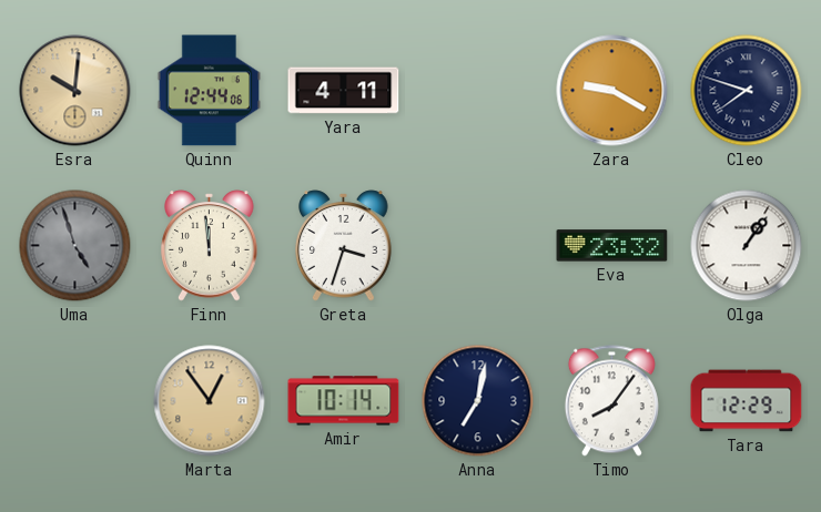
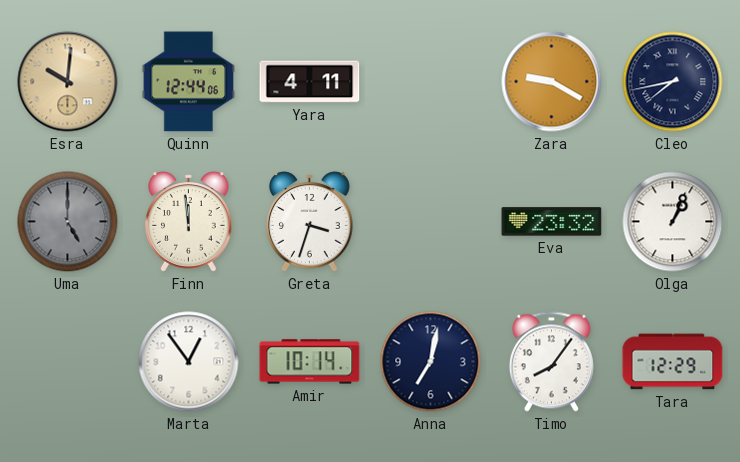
Cleo: 7:48 -> 7:43
Uma: 4:57 -> 5:00
Olga: 1:06 -> 1:04
Marta dial: champagne -> white
